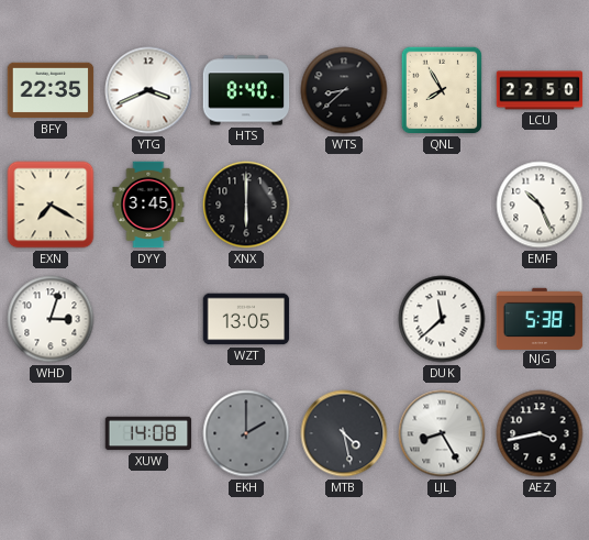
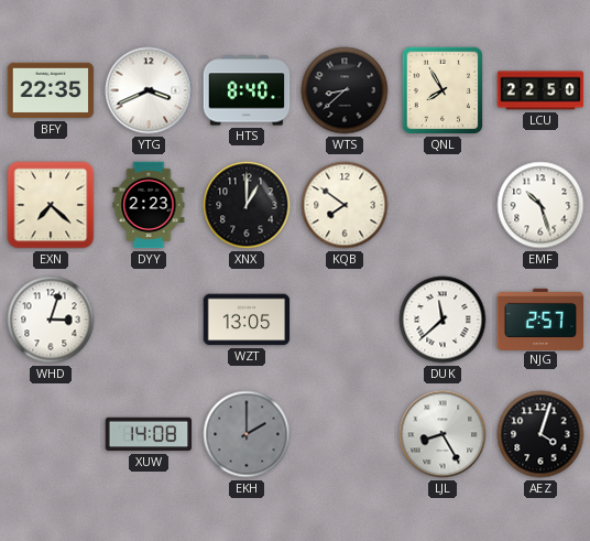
EXN: 7:20 -> 7:22
DYY: 3:45 -> 2:23
XNX: 6:00 -> 1:00
KQB: none -> 7:51
EMF: 10:26 -> 10:27
NJG: 5:38 -> 2:57
MTB: 4:28 -> none
AEZ: 3:43 -> 4:03
